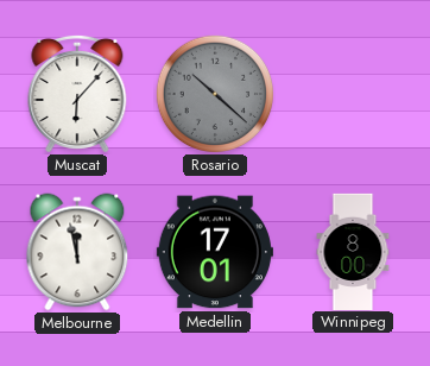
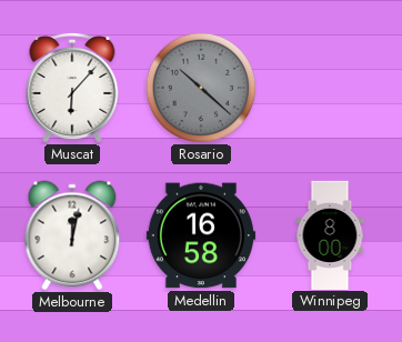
Melbourne: 11:58 -> 12:02
Medellin: 17:01 -> 16:58
